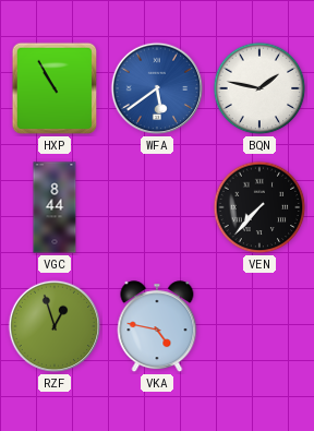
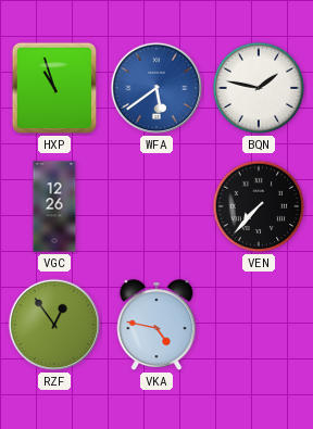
HXP: 10:55 -> 10:57
VGC: 8:44 -> 12:26
RZF: 12:57 -> 12:54
